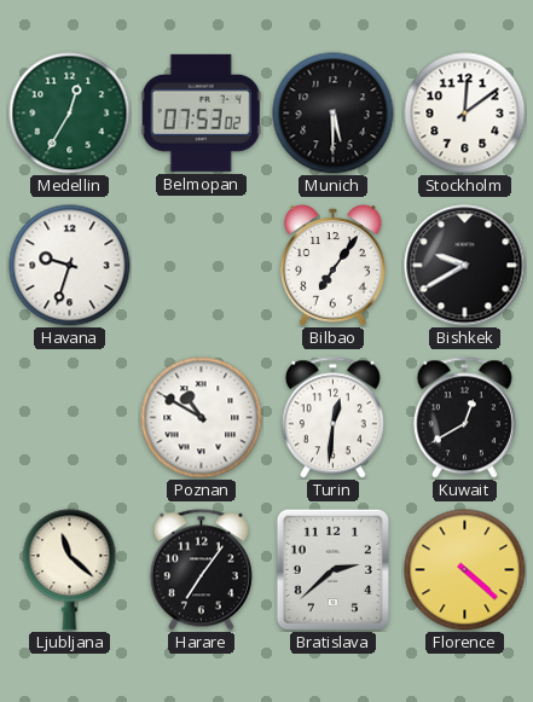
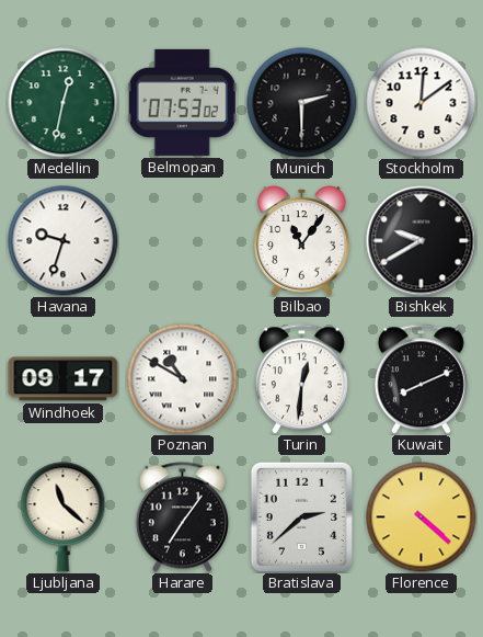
Medellin: 12:35 -> 12:32
Munich: 5:30 -> 2:30
Bilbao: 7:06 -> 11:06
Windhoek: none -> 09:17
Kuwait: 12:40 -> 8:11
